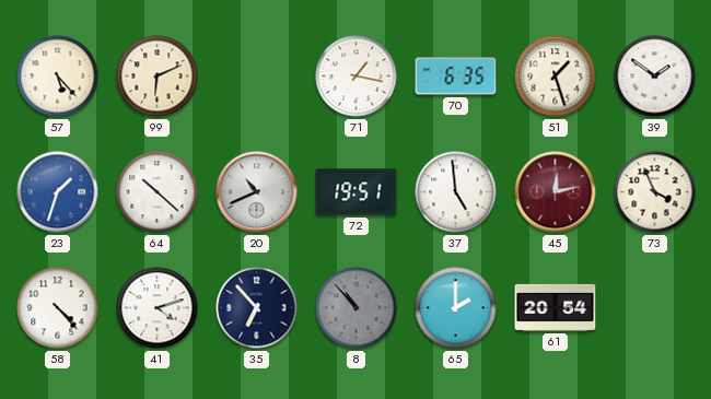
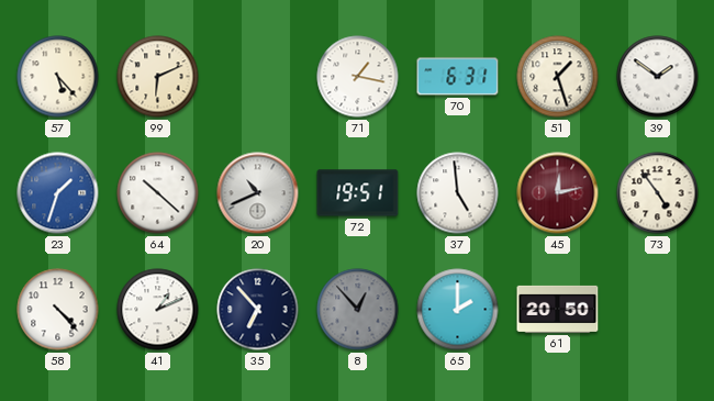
70: 6:35 -> 6:31
73: 3:56 -> 4:54
41: 4:12 -> 1:11
8: 10:53 -> 12:53
61: 20:54 -> 20:50
